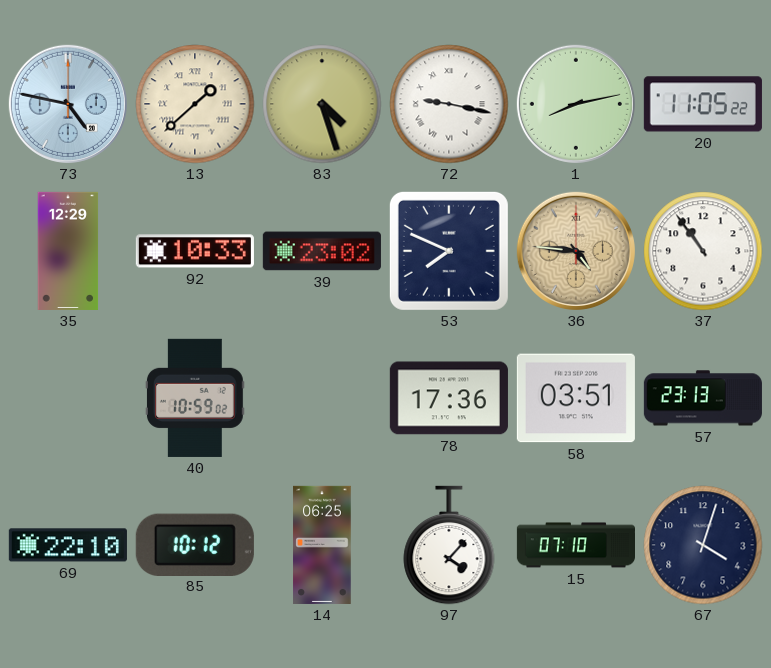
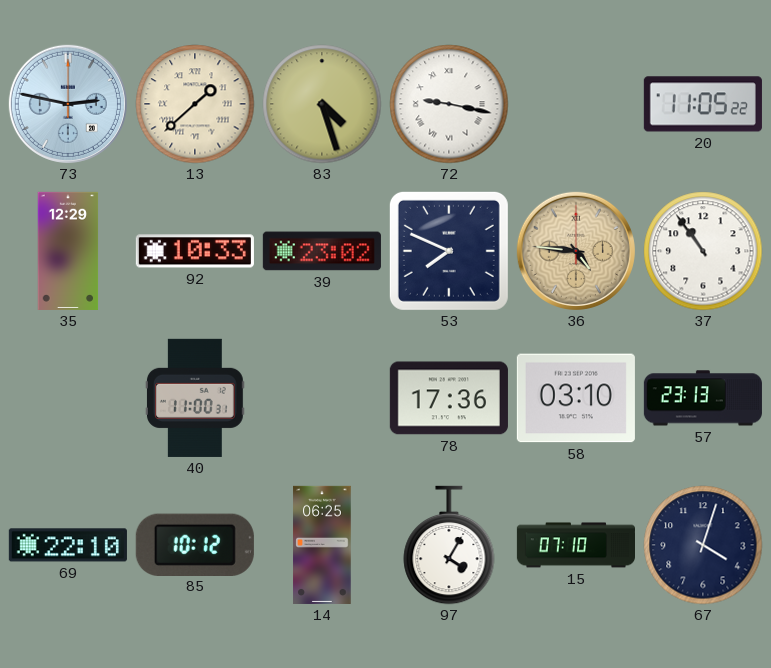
73: 4:47 -> 2:47
1: 8:13 -> none
40: 10:59 -> 11:00
58: 03:51 -> 03:10
97: 4:07 -> 4:05
